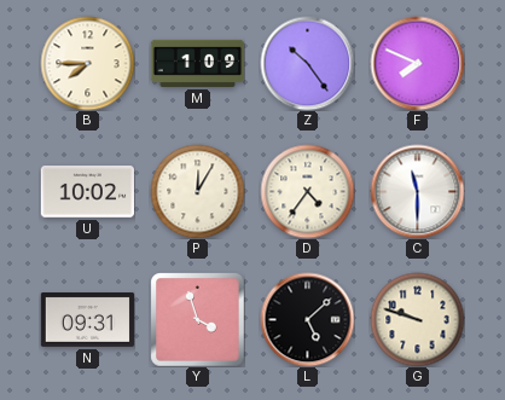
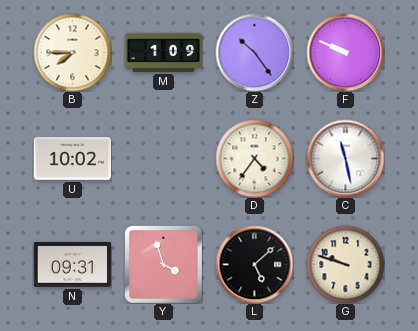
F: 7:49 -> 9:49
P: 12:05 -> none
C: 11:30 -> 11:28
